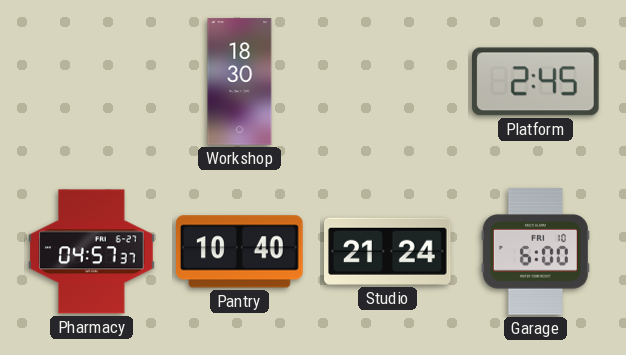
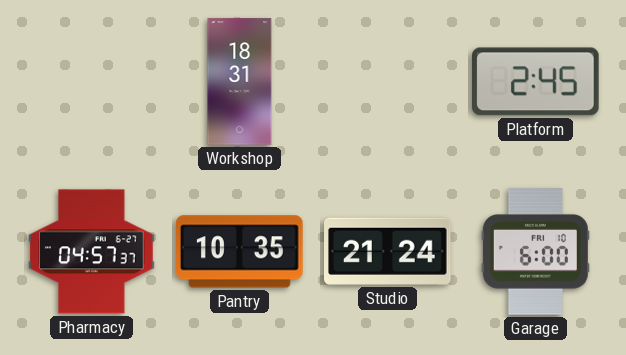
Workshop: 18:30 -> 18:31
Pantry: 10:40 -> 10:35
